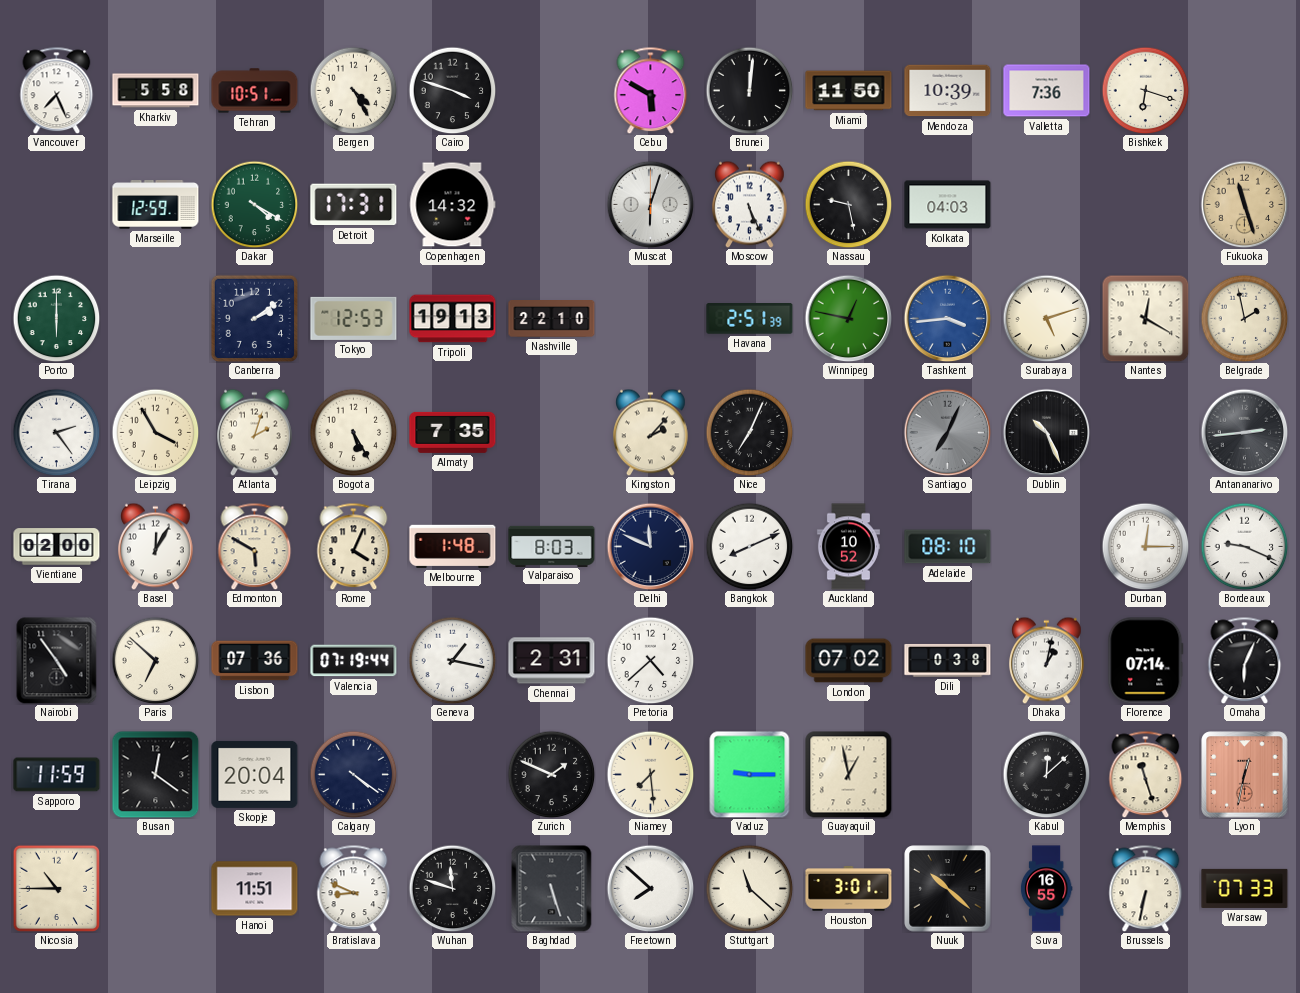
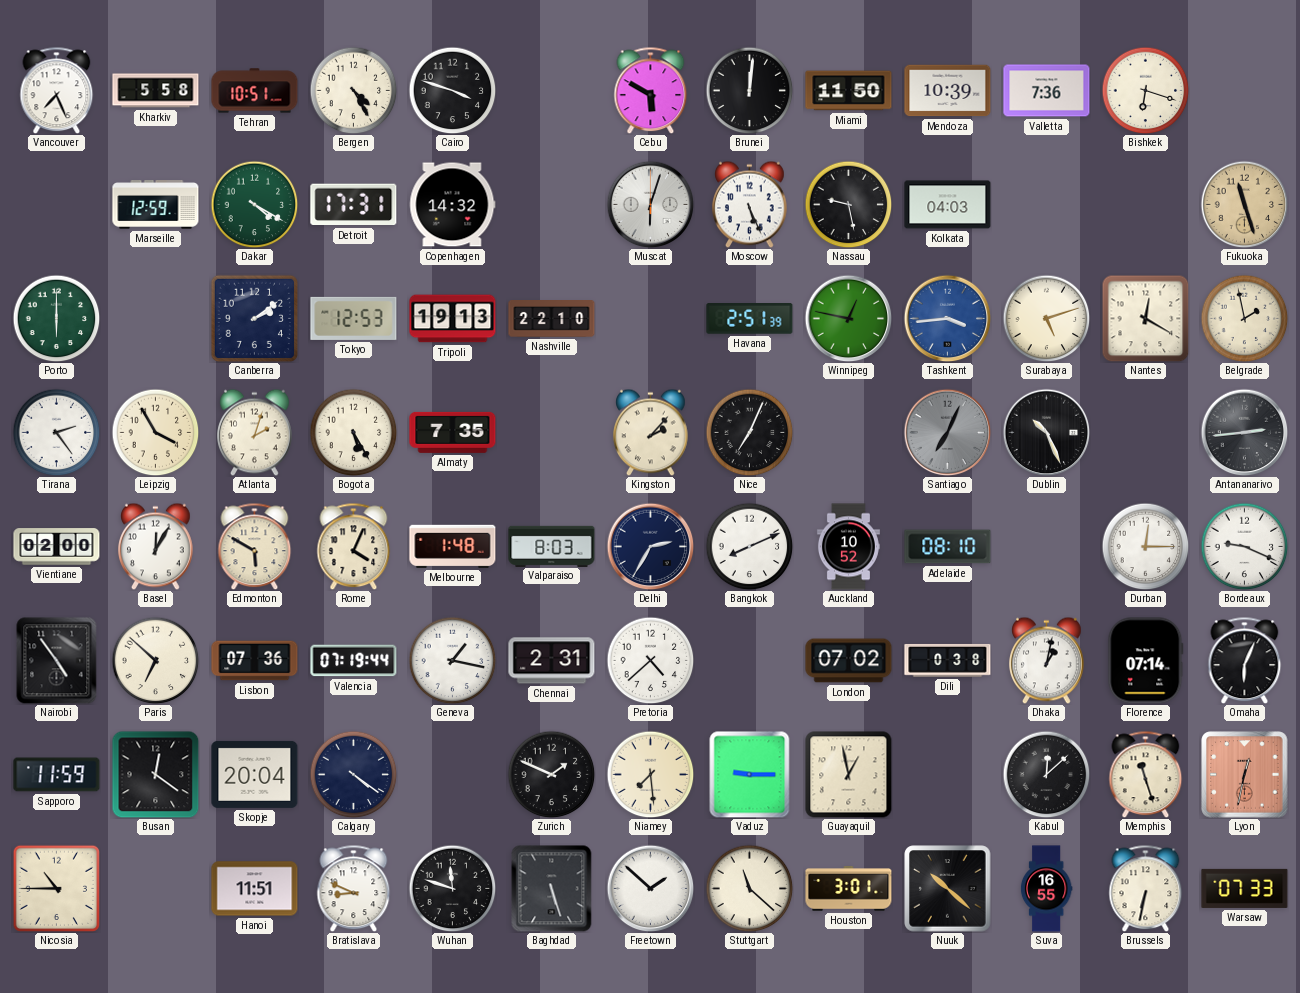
Delhi: 11:49 -> 2:35
Freetown: 7:52 -> 1:52
